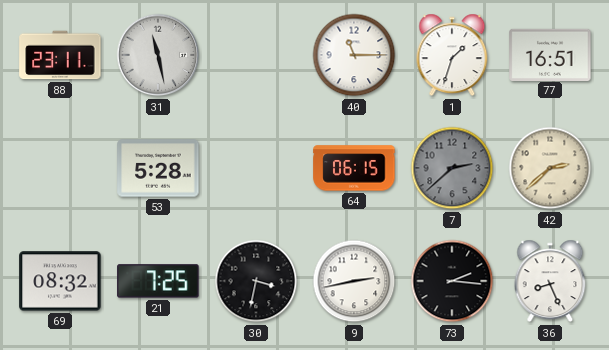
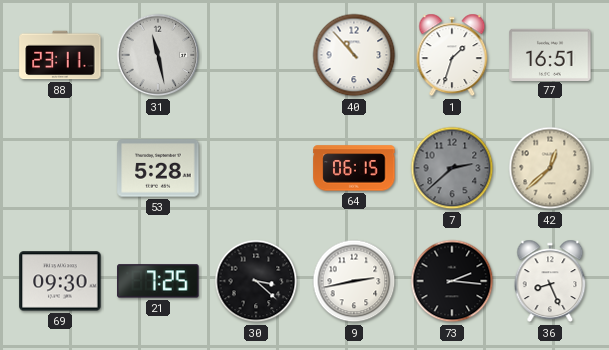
40: 11:15 -> 10:53
42: 2:38 -> 12:38
69: 08:32 -> 09:30
30: 3:32 -> 3:22
